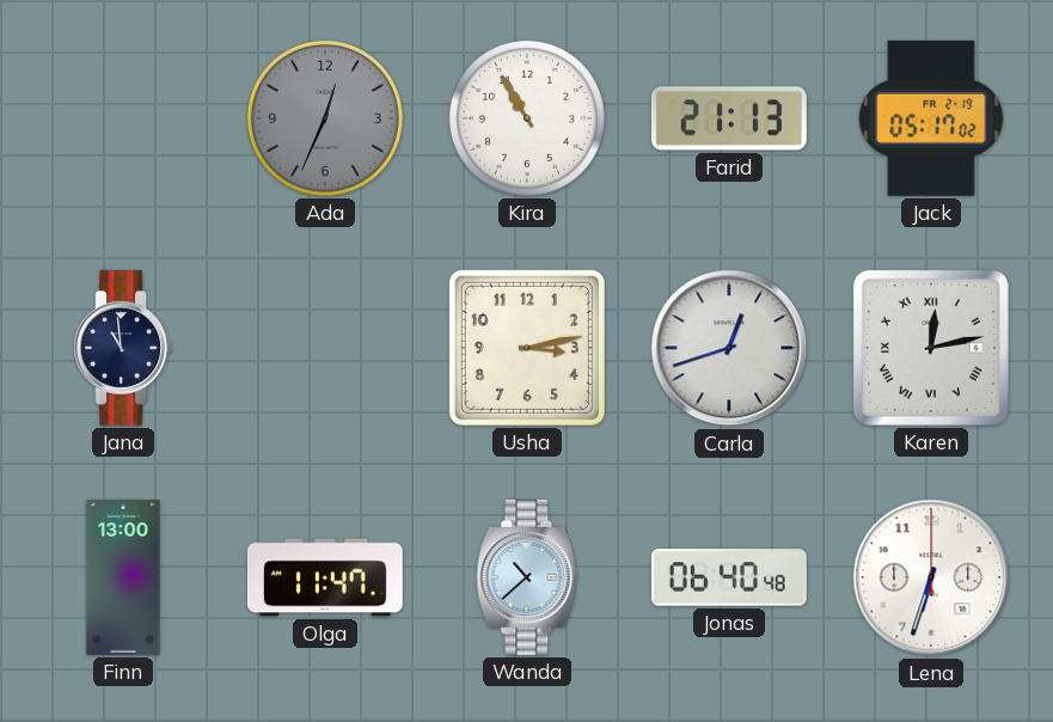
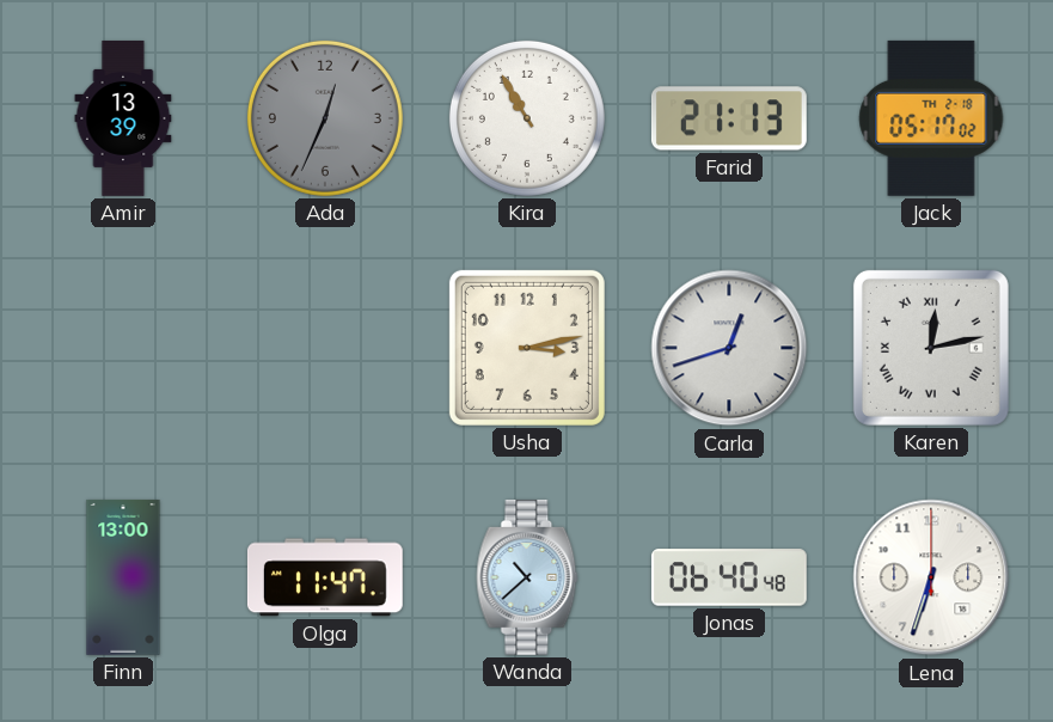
Amir: none -> 13:39
Jack date: FR 2-19 -> TH 2-18
Jana: 10:59 -> none
